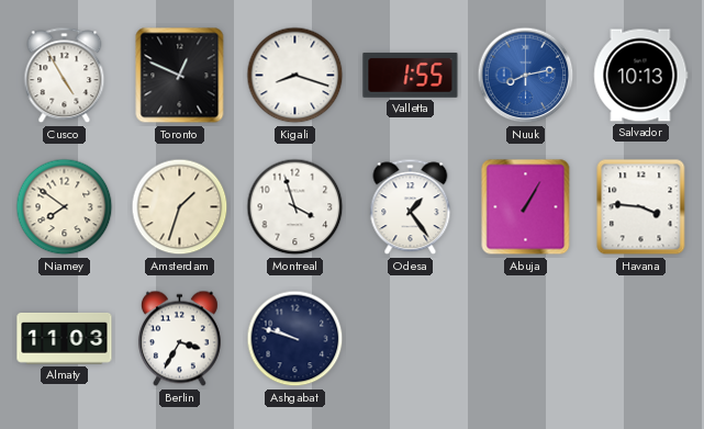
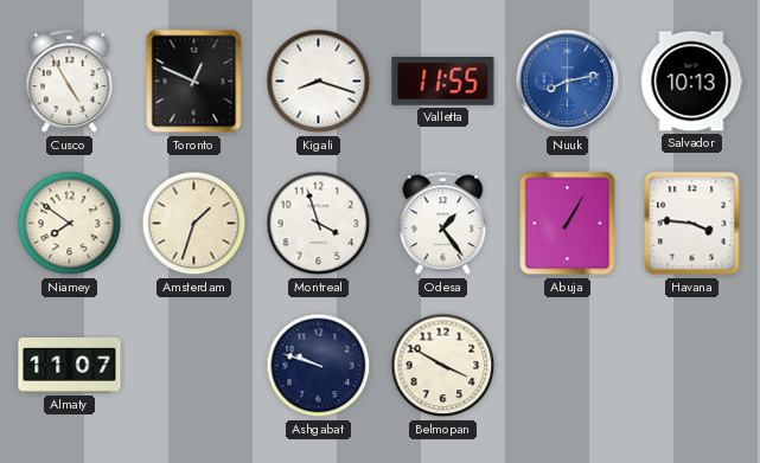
Valletta: 1:55 -> 11:55
Almaty: 11:03 -> 11:07
Berlin: 3:35 -> none
Belmopan: none -> 3:50
